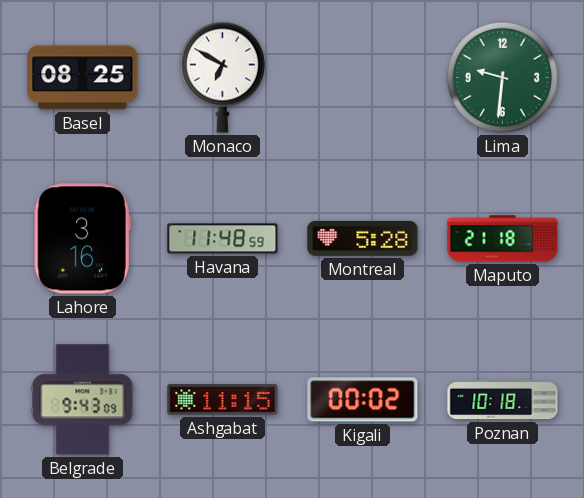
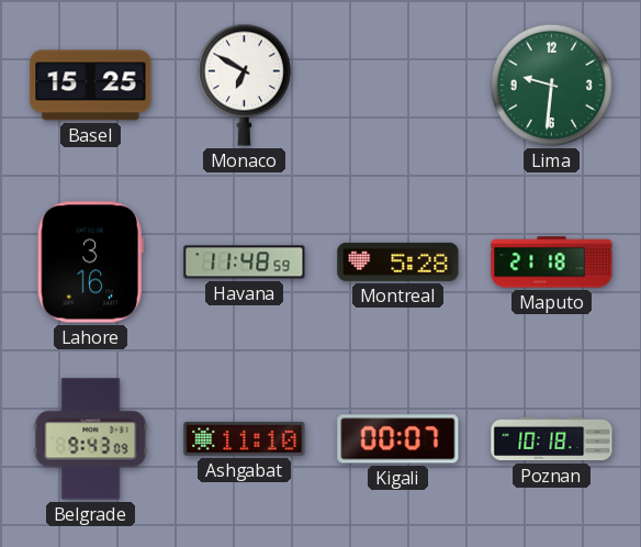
Basel: 08:25 -> 15:25
Ashgabat: 11:15 -> 11:10
Kigali: 00:02 -> 00:07
